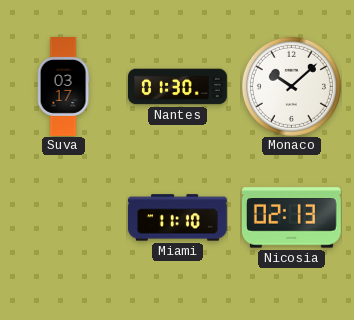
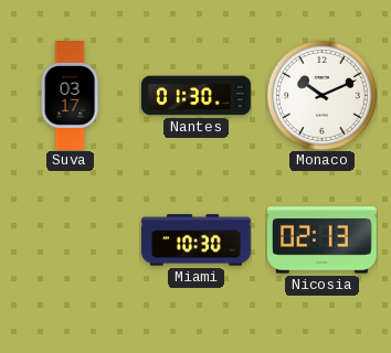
Monaco: 10:08 -> 10:11
Miami: 11:10 -> 10:30
